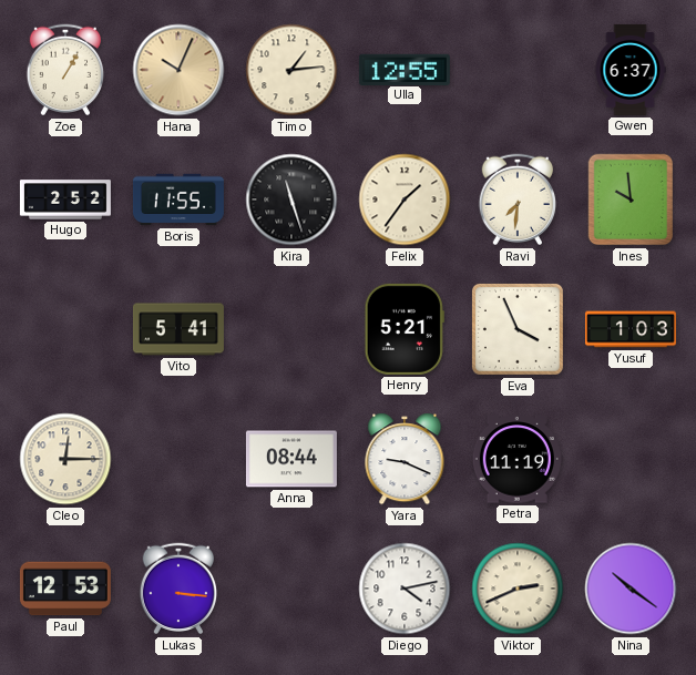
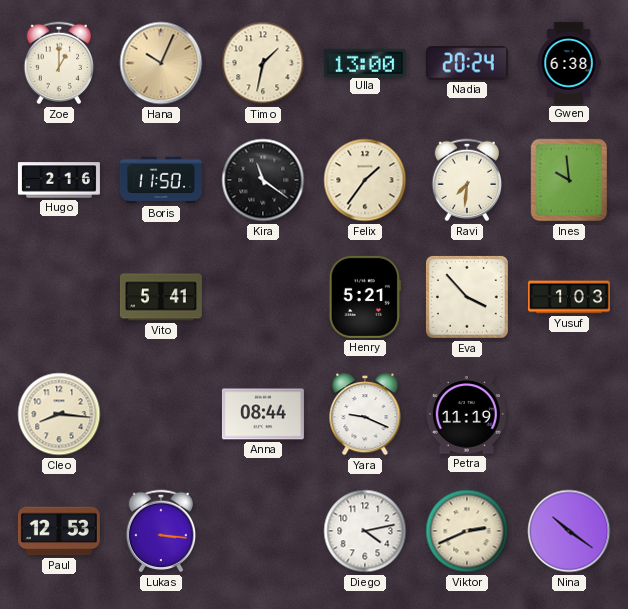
Zoe: 1:05 -> 1:00
Timo: 1:14 -> 1:32
Ulla: 12:55 -> 13:00
Nadia: none -> 20:24
Gwen: 6:37 -> 6:38
Hugo: 2:52 -> 2:16
Boris: 11:55 -> 11:50
Kira: 11:27 -> 11:21
Eva: 3:56 -> 3:53
Cleo: 12:15 -> 8:16
